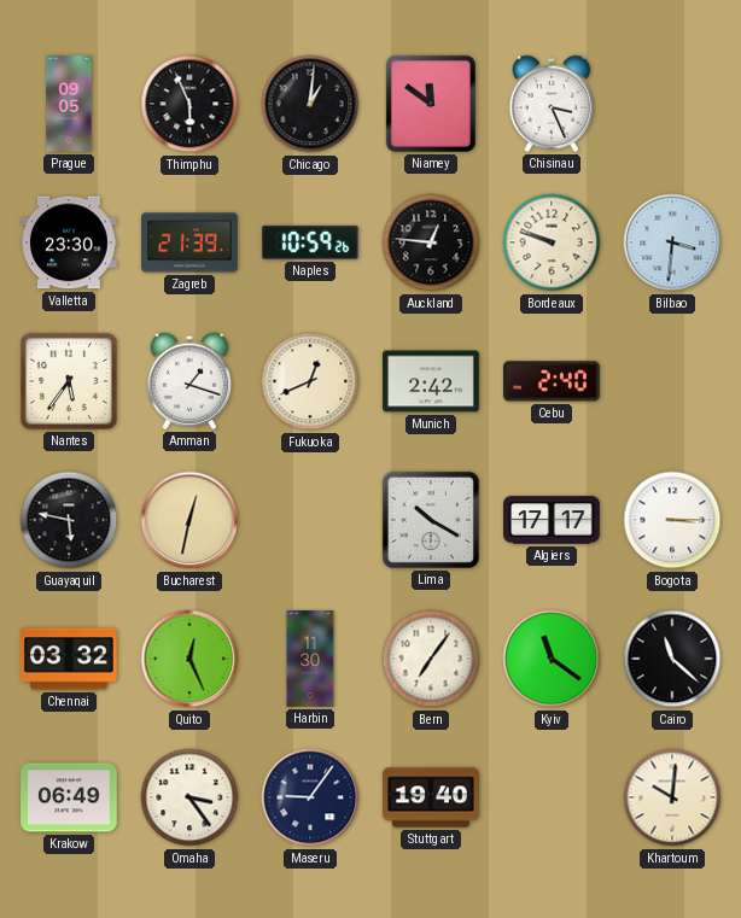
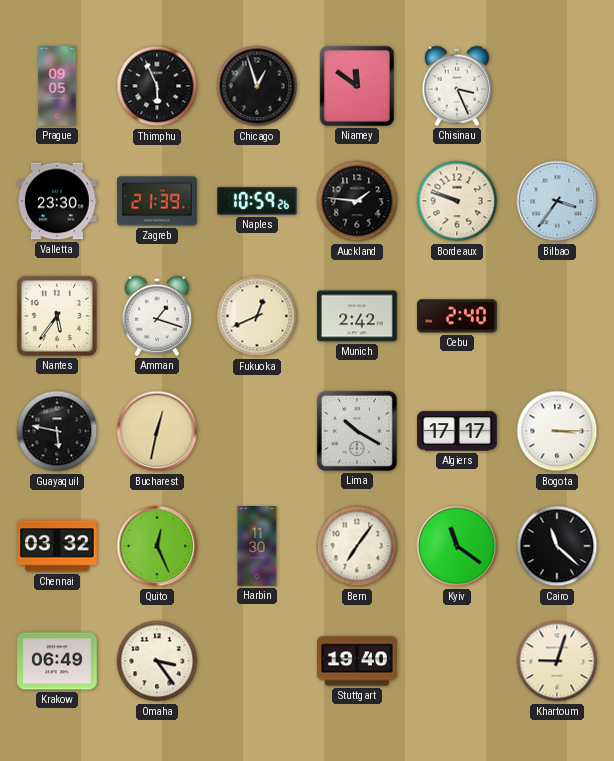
Chicago: 1:01 -> 12:57
Auckland: 12:46 -> 1:46
Bilbao: 3:31 -> 3:36
Maseru: 9:06 -> none
Khartoum: 10:01 -> 9:03
